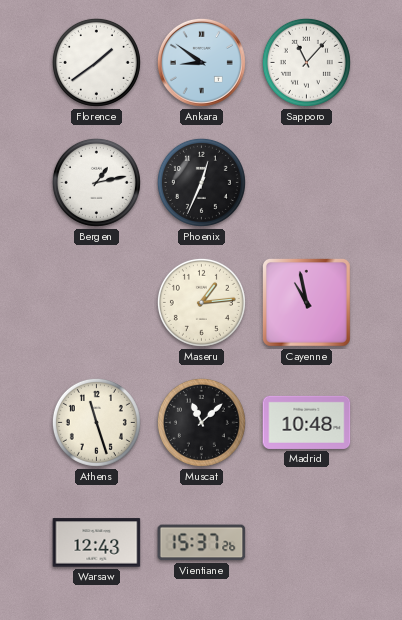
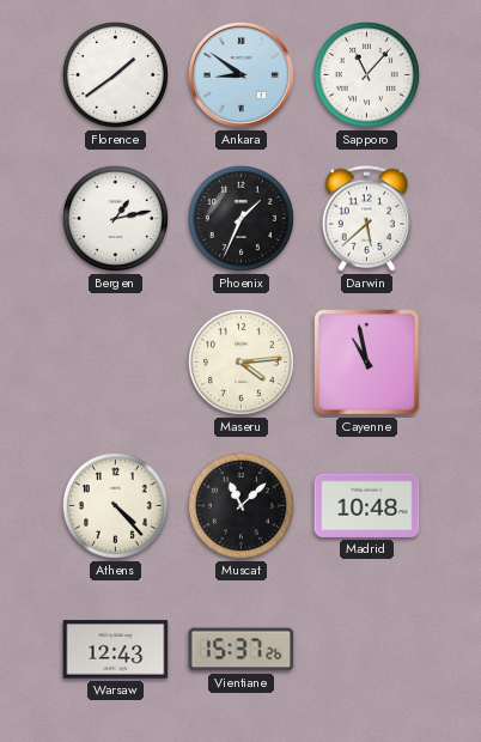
Phoenix: 12:34 -> 1:34
Darwin: none -> 5:38
Maseru: 1:14 -> 4:14
Athens: 11:27 -> 4:23
